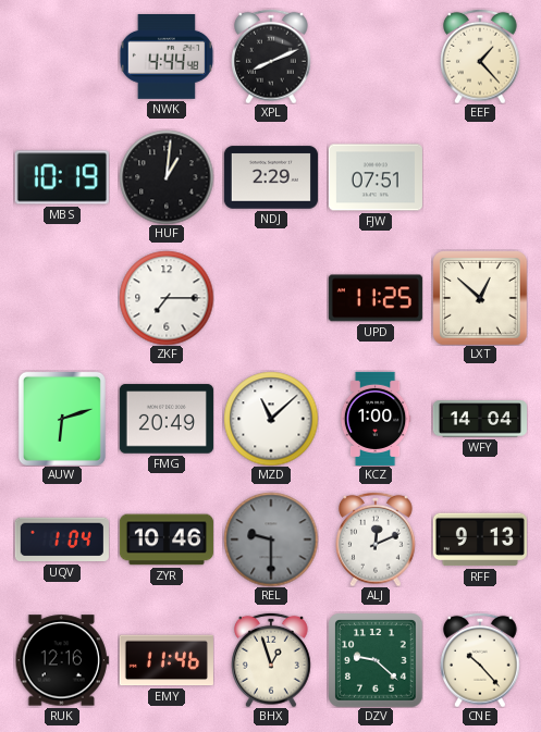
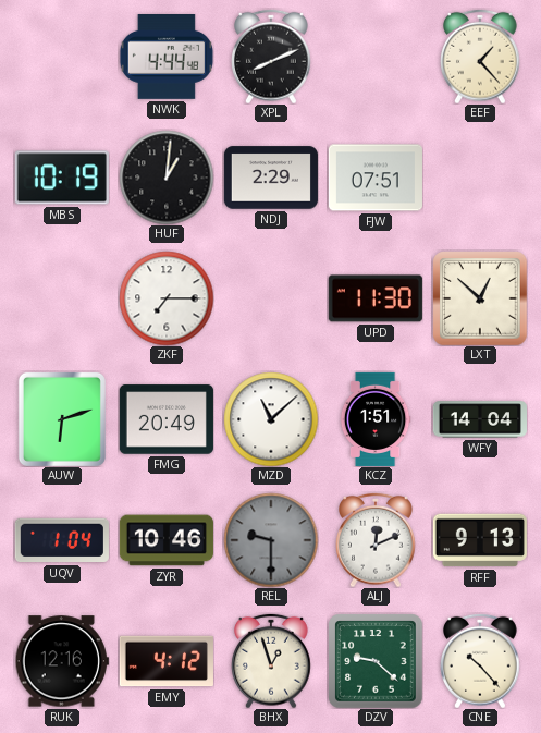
UPD: 11:25 -> 11:30
KCZ: 1:00 -> 1:51
EMY: 11:46 -> 4:12
